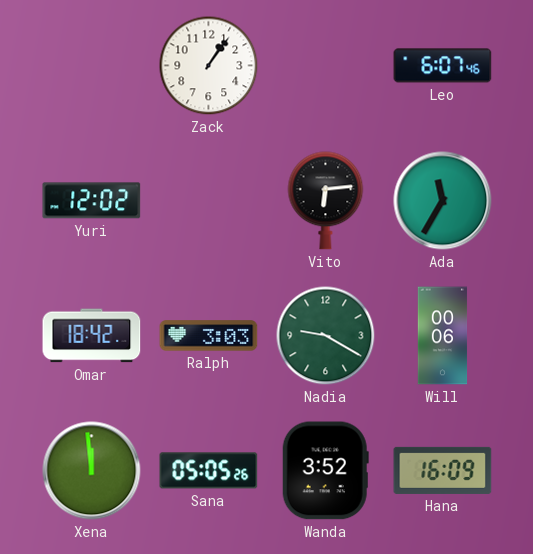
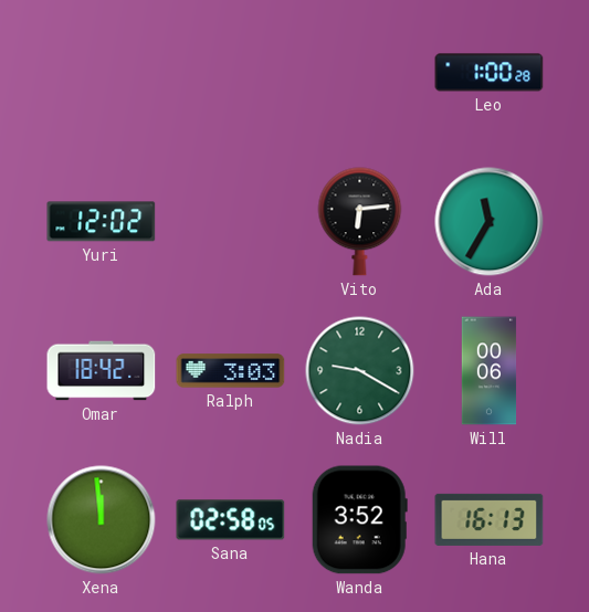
Zack: 1:06 -> none
Leo: 6:07 -> 1:00
Sana: 05:05 -> 02:58
Hana: 16:09 -> 16:13
